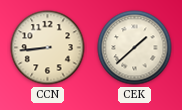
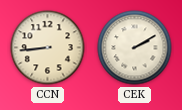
CEK: 1:38 -> 2:10
